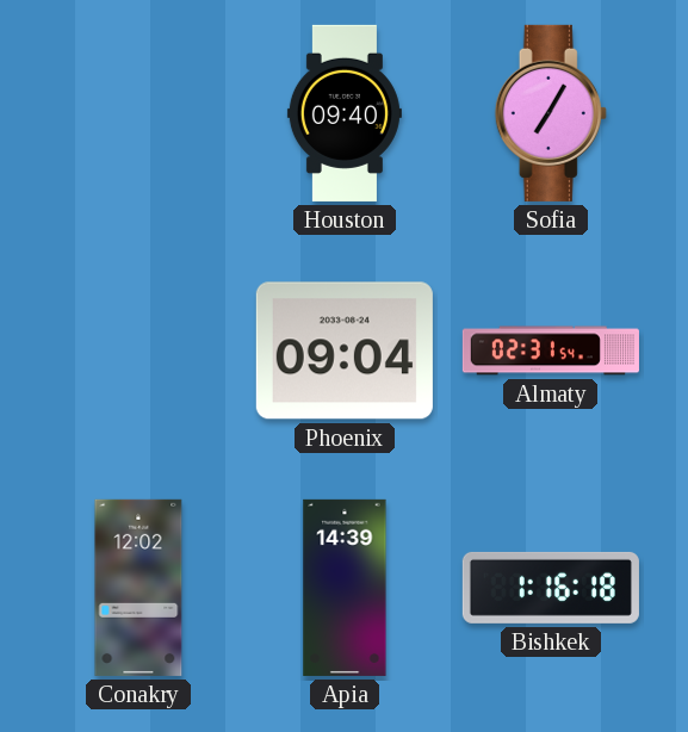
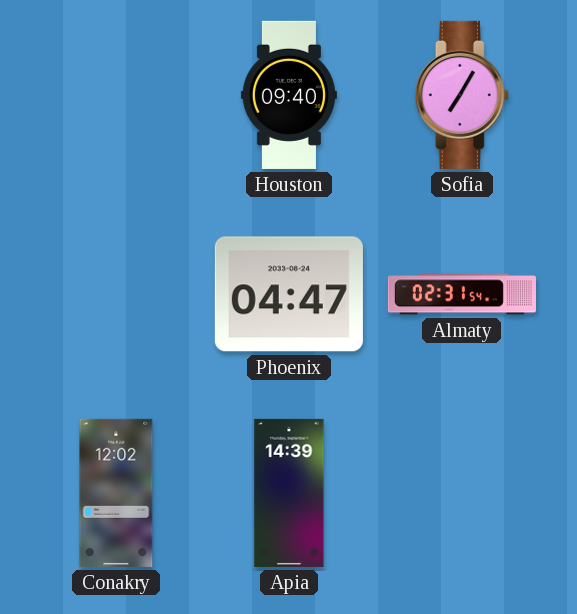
Phoenix: 09:04 -> 04:47
Bishkek: 1:16 -> none
